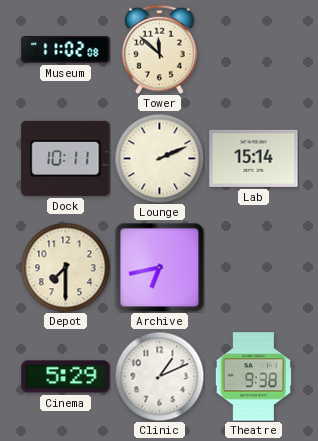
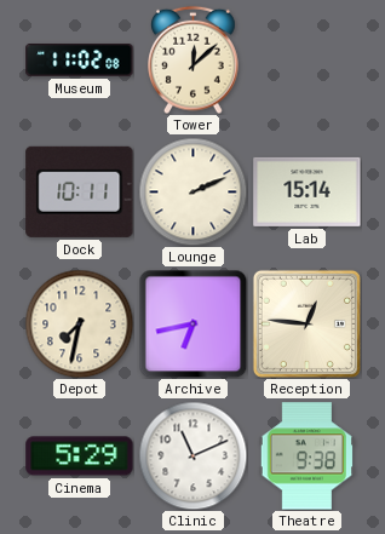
Tower: 11:52 -> 12:08
Depot: 7:30 -> 7:32
Reception: none -> 12:46
Clinic: 1:11 -> 11:11
